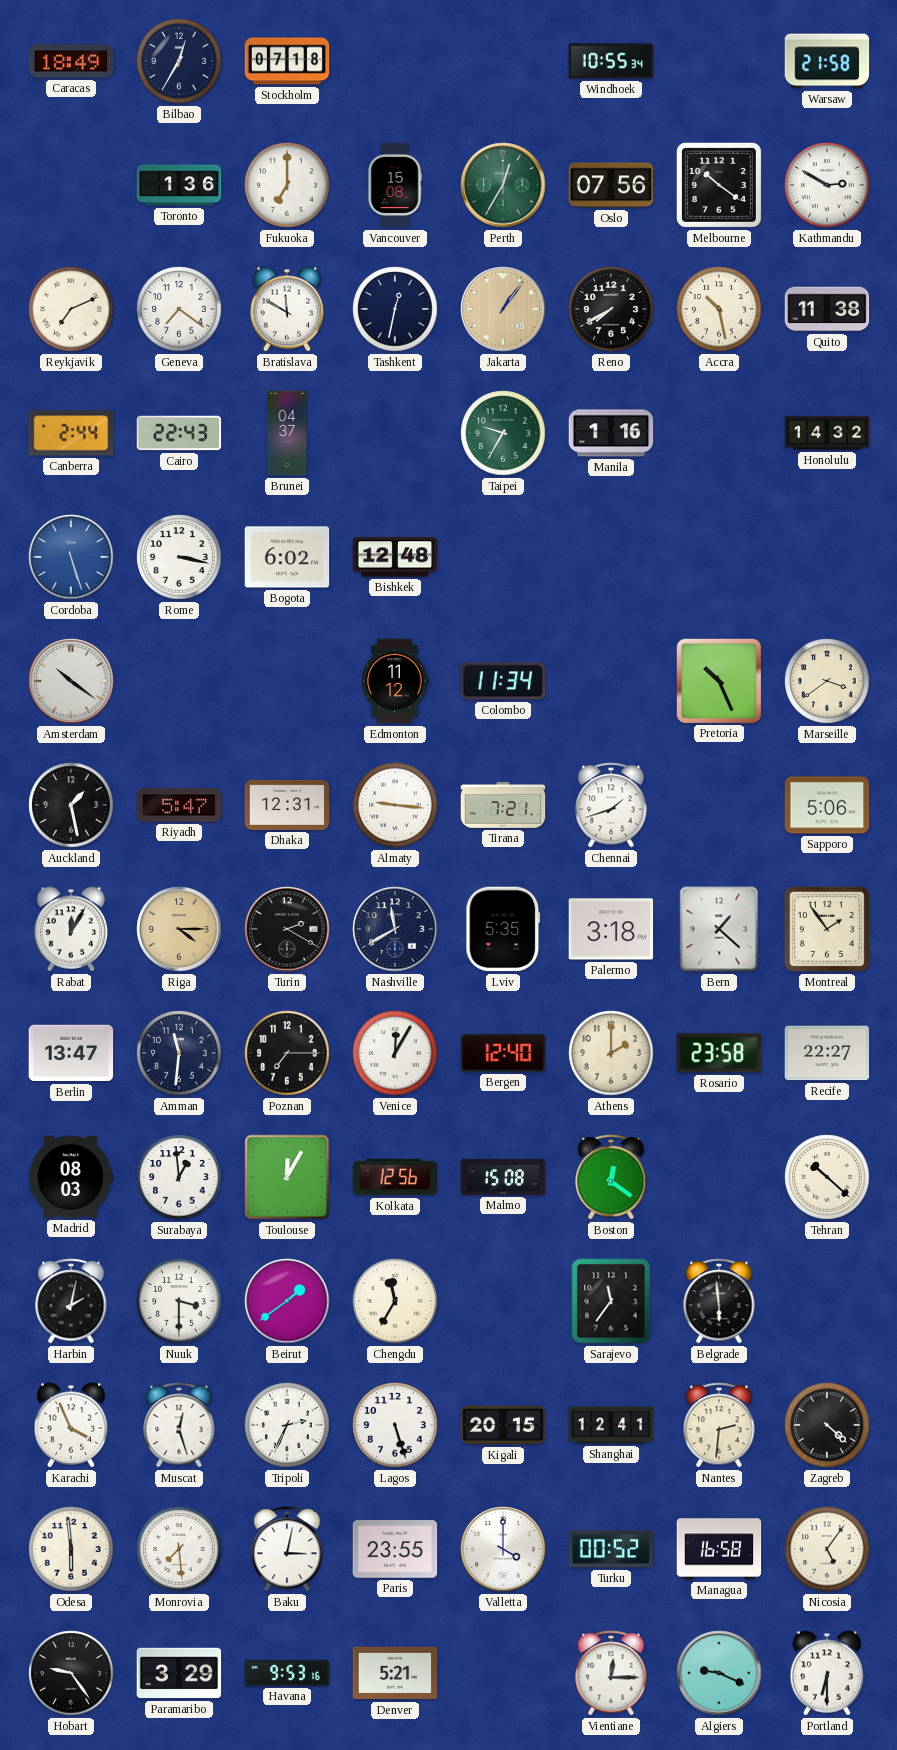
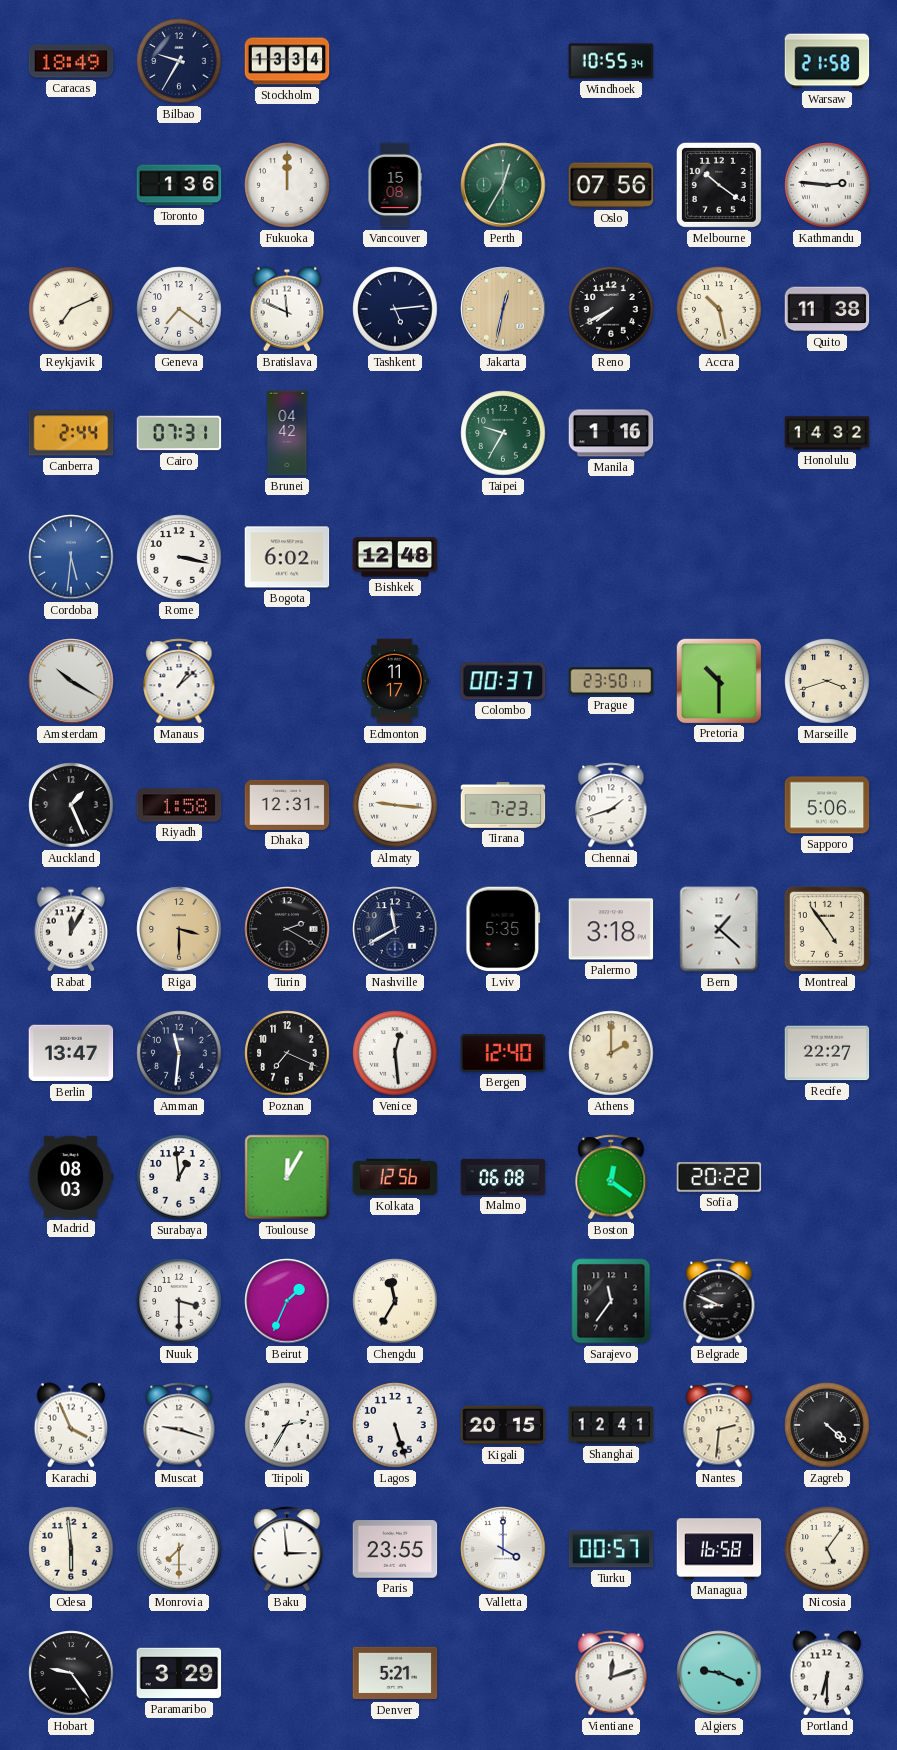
Bilbao: 12:35 -> 9:35
Stockholm: 07:18 -> 13:34
Fukuoka: 7:00 -> 12:00
Kathmandu: 2:50 -> 2:46
Bratislava: 11:50 -> 11:49
Tashkent: 12:32 -> 5:14
Jakarta: 1:06 -> 12:32
Cairo: 22:43 -> 07:31
Brunei: 04:37 -> 04:42
Cordoba: 5:27 -> 5:31
Amsterdam: 10:21 -> 10:20
Manaus: none -> 1:08
Edmonton: 11:12 -> 11:17
Colombo: 11:34 -> 00:37
Prague: none -> 23:50
Pretoria: 10:26 -> 10:30
Marseille: 3:39 -> 3:42
Auckland: 1:28 -> 1:26
Riyadh: 5:47 -> 1:58
Tirana: 7:21 -> 7:23
Riga: 4:15 -> 3:30
Montreal: 1:54 -> 4:54
Poznan: 7:15 -> 7:19
Venice: 12:05 -> 12:29
Rosario: 23:58 -> none
Malmo: 15:08 -> 06:08
Sofia: none -> 20:22
Tehran: 10:22 -> none
Harbin: 2:02 -> none
Beirut: 1:39 -> 1:34
Belgrade: 5:59 -> 8:49
Muscat: 12:27 -> 9:18
Tripoli: 2:34 -> 2:35
Monrovia: 7:29 -> 7:30
Baku: 3:02 -> 2:59
Turku: 00:52 -> 00:57
Havana: 9:53 -> none
Vientiane: 12:15 -> 12:12
